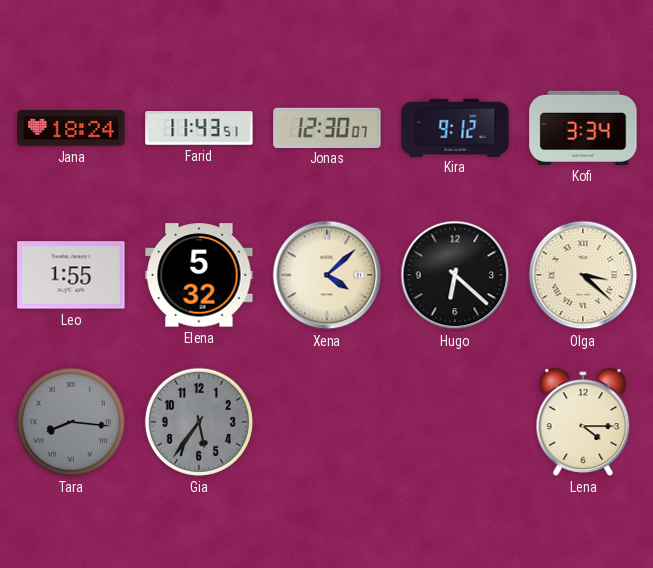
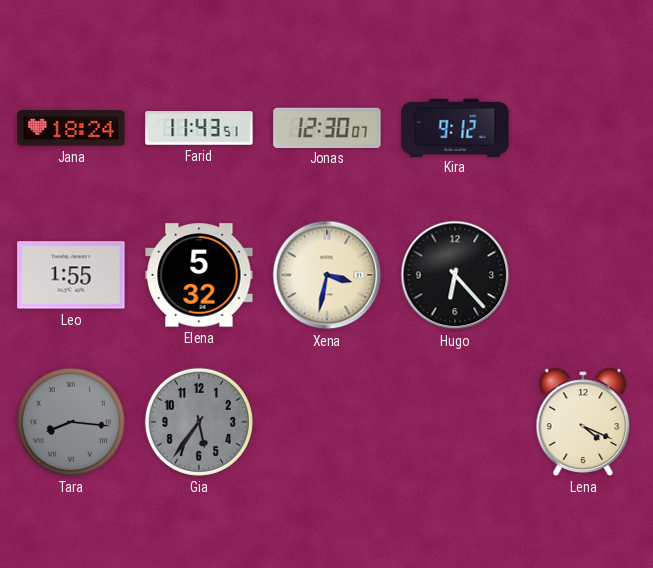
Kofi: 3:34 -> none
Xena: 4:08 -> 3:32
Hugo: 6:22 -> 6:23
Olga: 3:22 -> none
Lena: 4:15 -> 4:19
